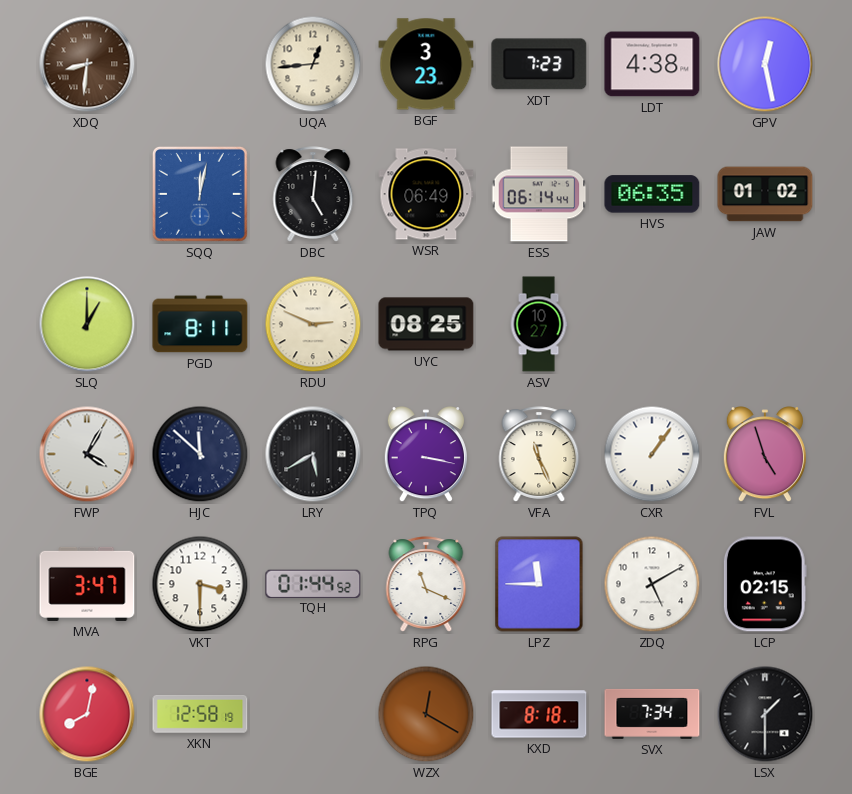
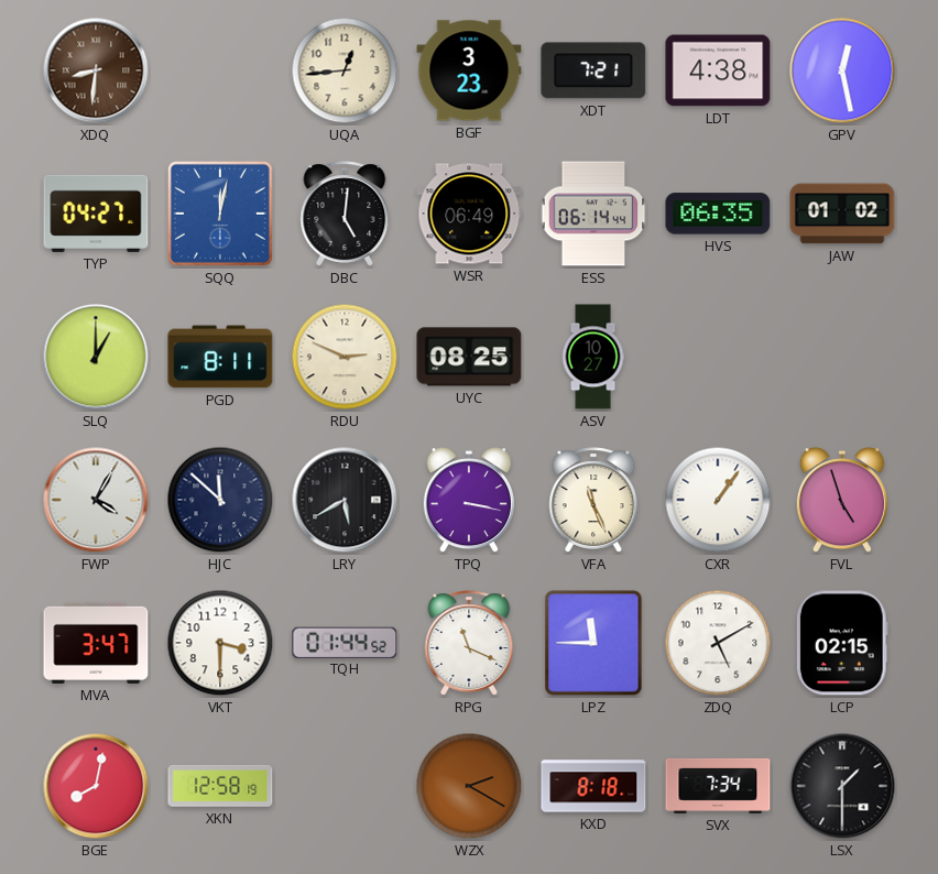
XDT: 7:23 -> 7:21
TYP: none -> 04:27
WZX: 12:20 -> 2:20
